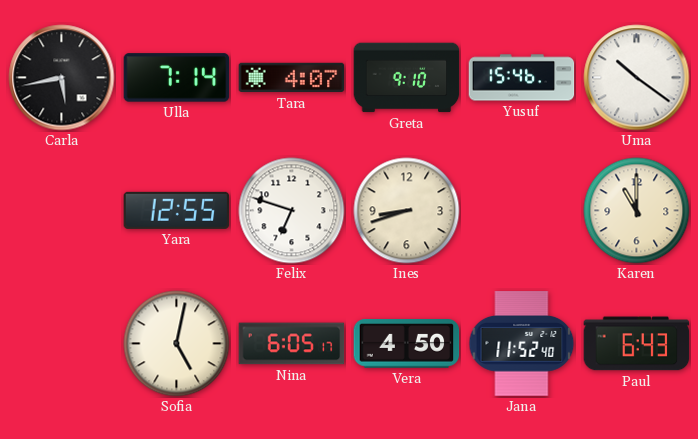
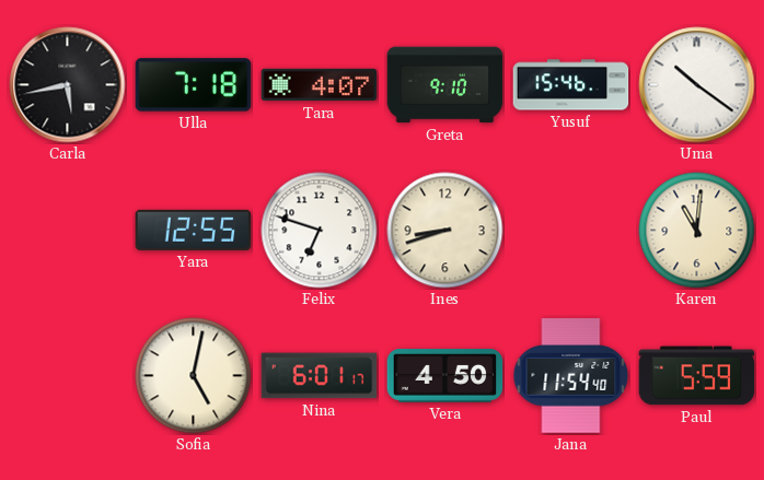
Ulla: 7:14 -> 7:18
Karen: 11:00 -> 11:01
Nina: 6:05 -> 6:01
Jana: 11:52 -> 11:54
Paul: 6:43 -> 5:59
